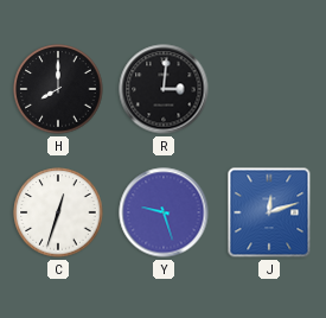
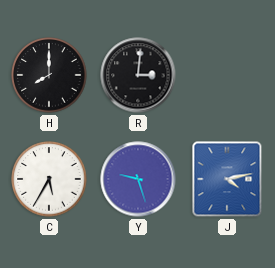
C: 12:33 -> 5:35
J: 12:12 -> 4:13
